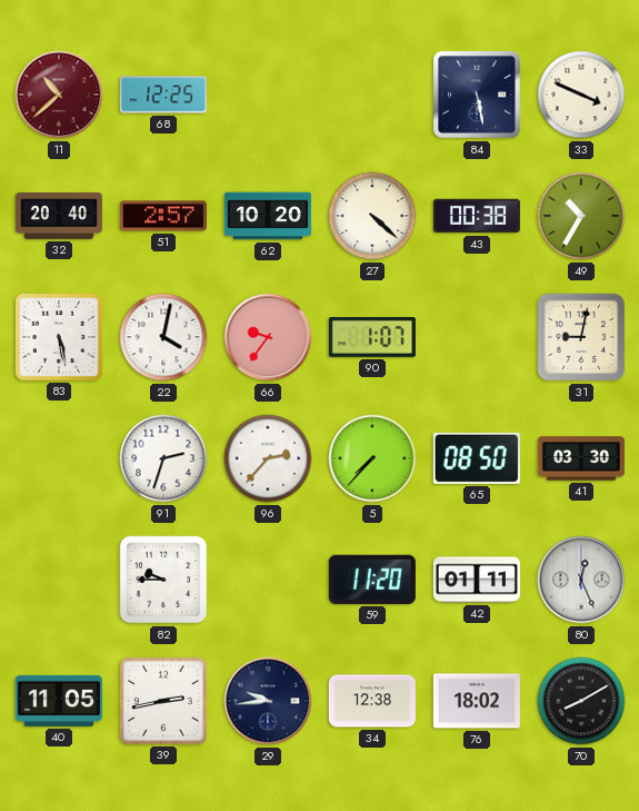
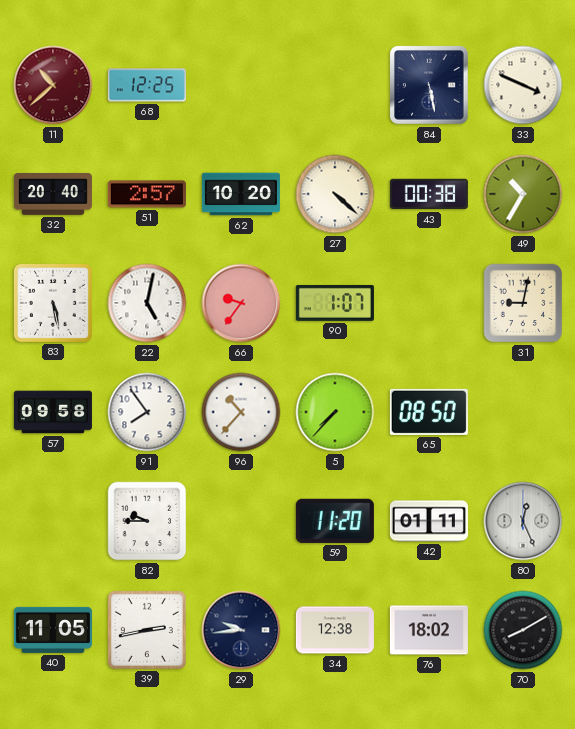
22: 4:02 -> 5:02
57: none -> 09:58
91: 2:33 -> 7:54
96: 2:37 -> 10:37
41: 03:30 -> none
